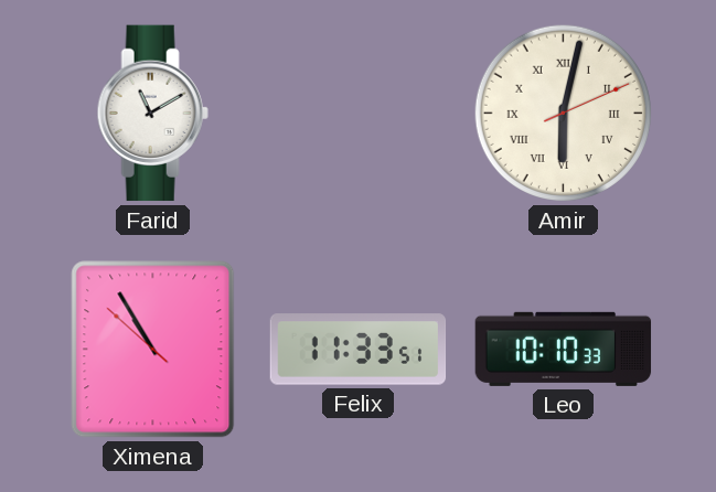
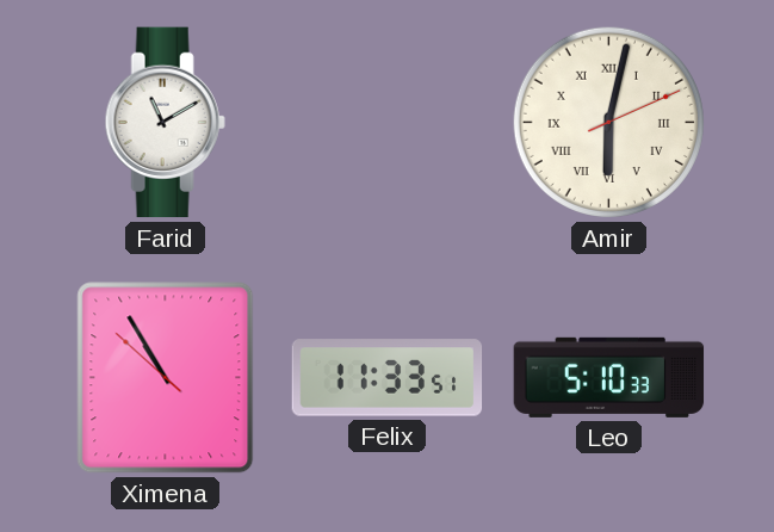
Leo: 10:10 -> 5:10
